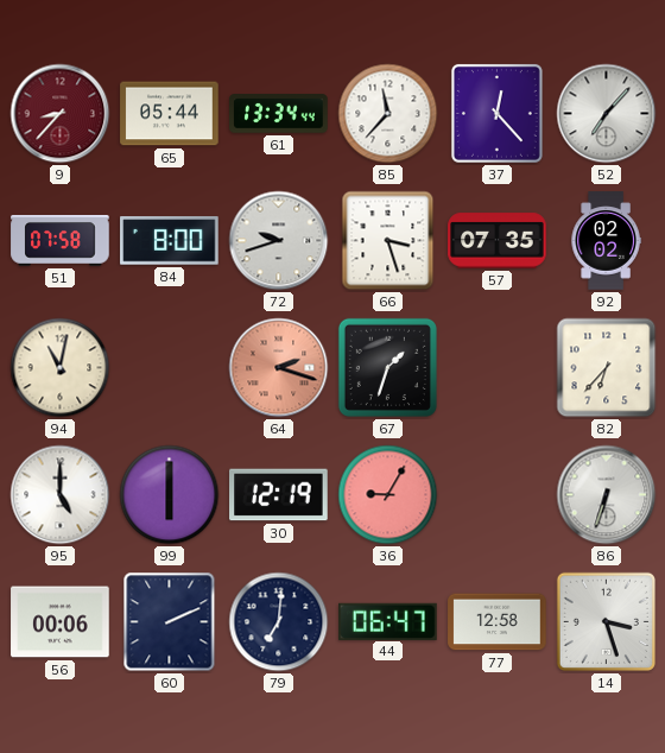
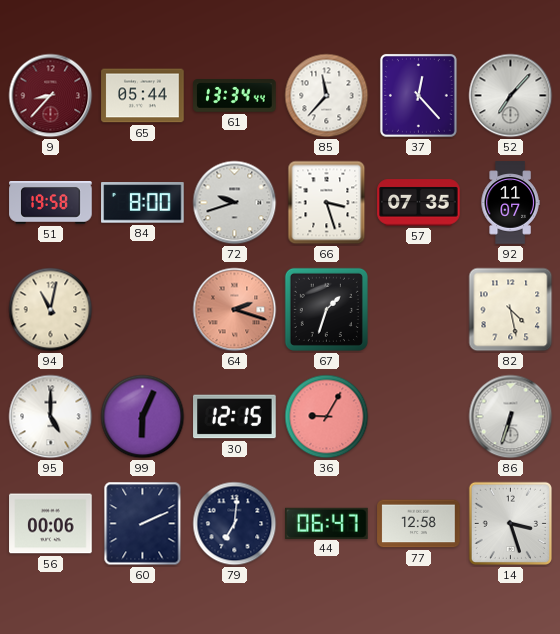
51: 07:58 -> 19:58
92: 02:02 -> 11:07
82: 6:37 -> 4:28
99: 6:00 -> 6:04
30: 12:19 -> 12:15
